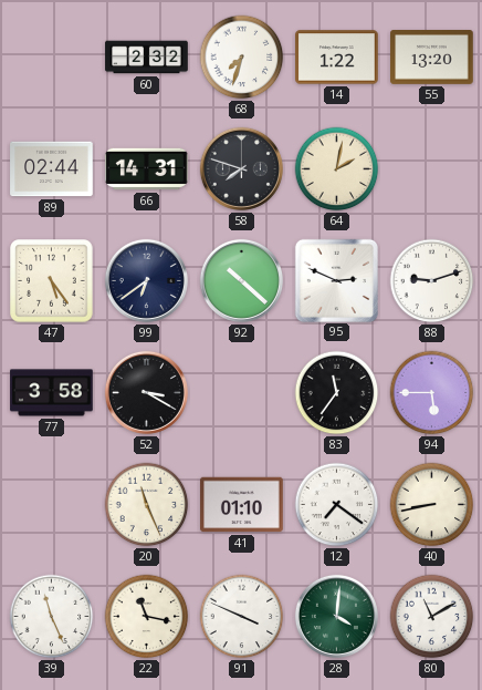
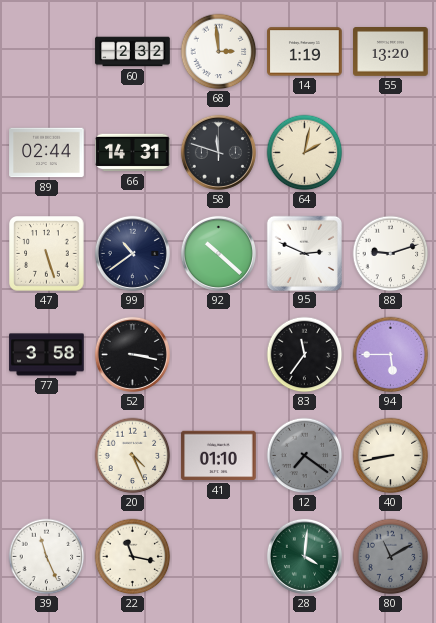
68: 7:33 -> 2:59
14: 1:22 -> 1:19
58: 7:48 -> 11:48
47: 5:24 -> 5:27
99: 6:39 -> 10:39
52: 3:20 -> 3:17
20: 11:26 -> 4:26
12 dial: white -> grey
91: 3:49 -> none
80 dial: white -> grey
